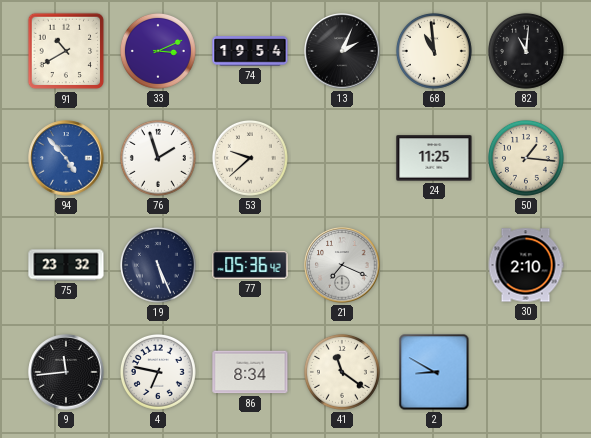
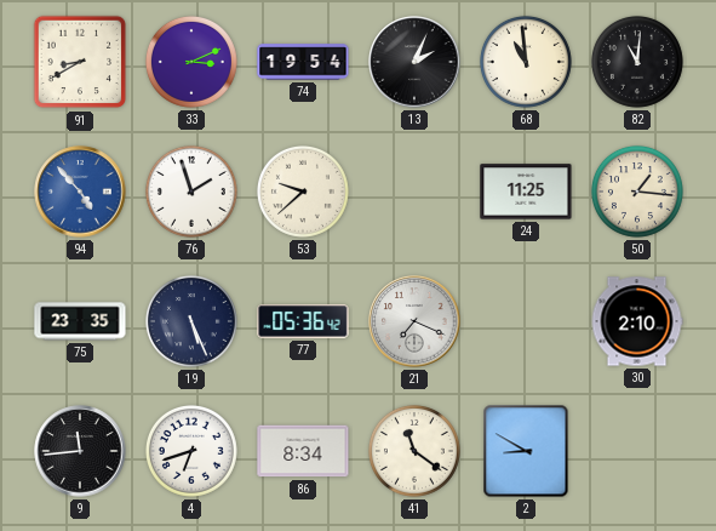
91: 10:40 -> 8:40
75: 23:32 -> 23:35
4: 6:47 -> 6:42
